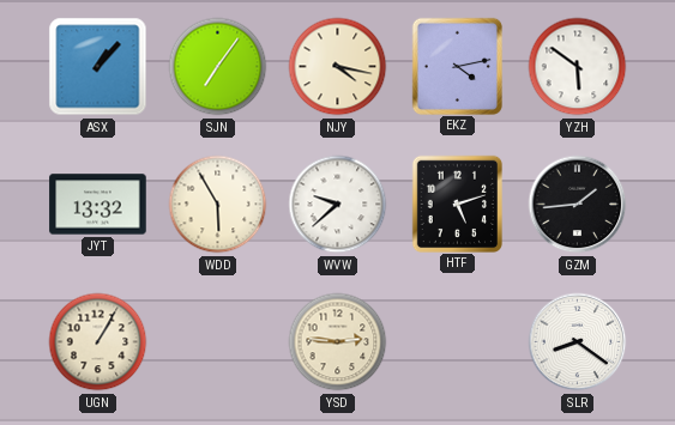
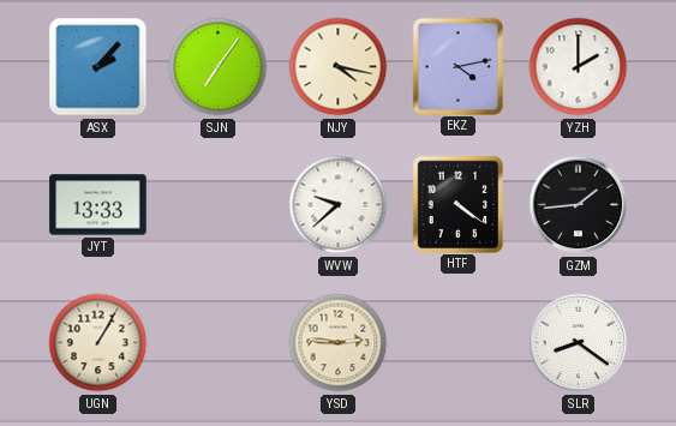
ASX: 1:07 -> 2:07
YZH: 5:51 -> 2:00
JYT: 13:32 -> 13:33
WDD: 5:55 -> none
HTF: 5:12 -> 4:21
